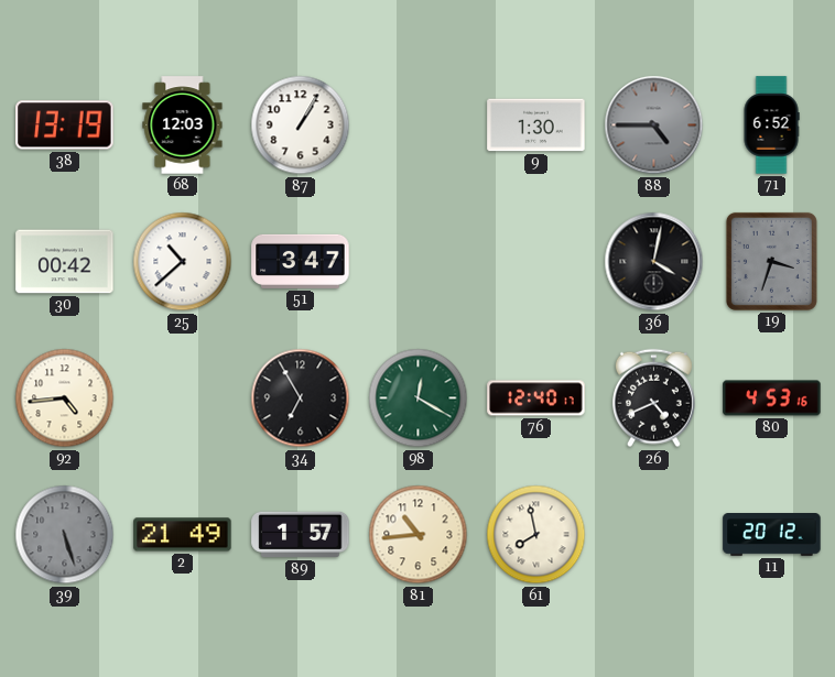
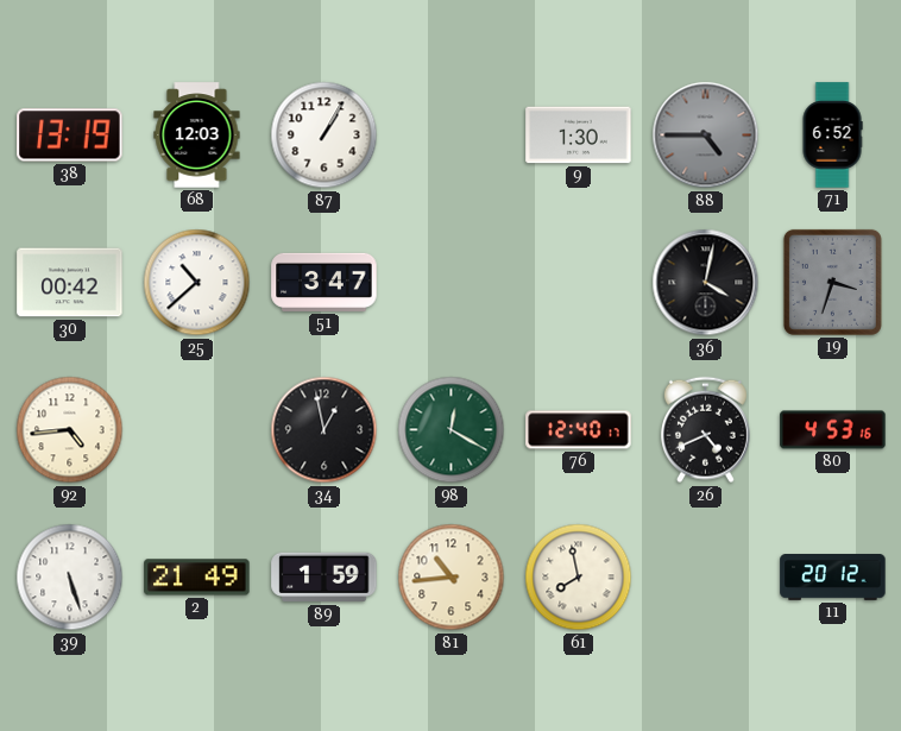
34: 6:55 -> 12:58
39 dial: grey -> white
89: 1:57 -> 1:59
